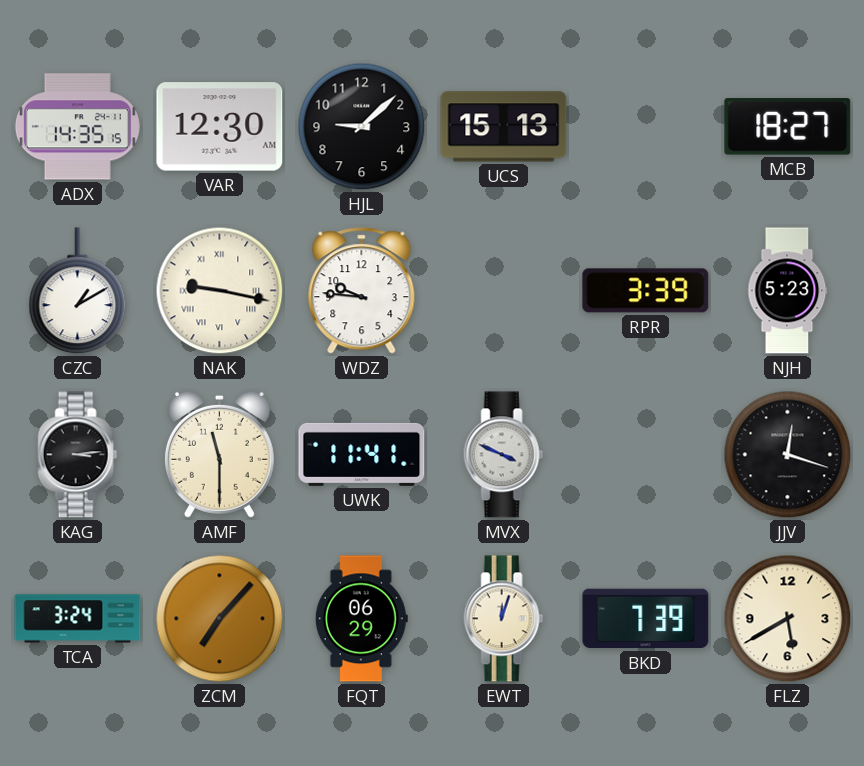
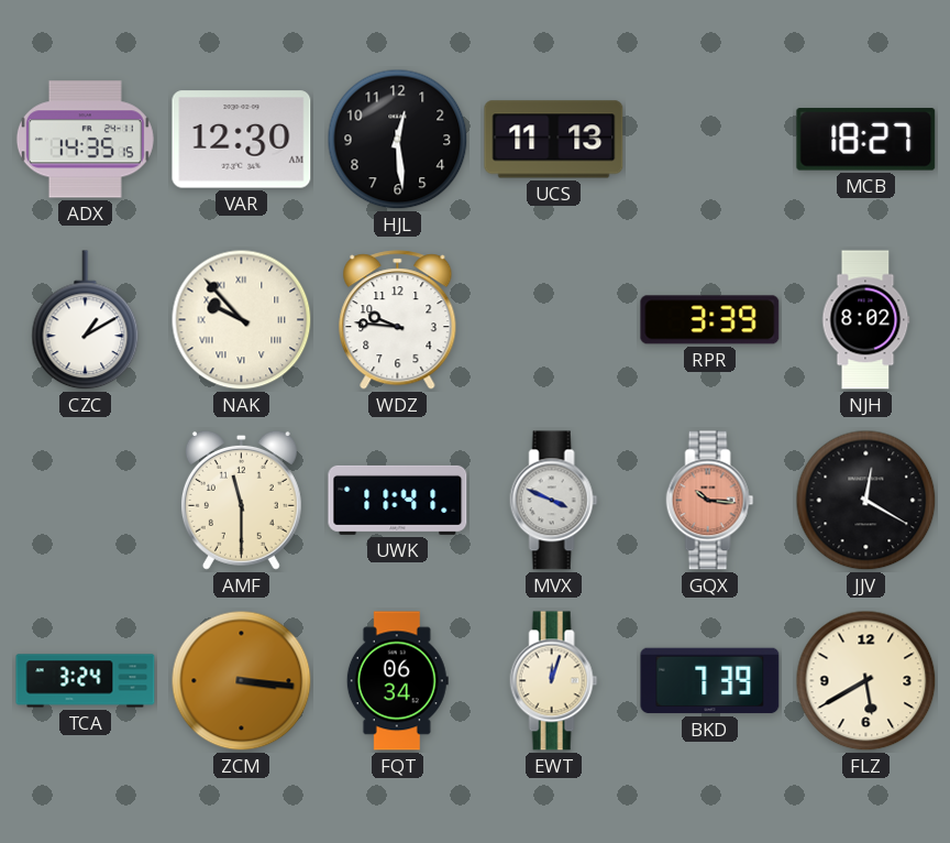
HJL: 9:08 -> 12:29
UCS: 15:13 -> 11:13
NAK: 9:17 -> 9:53
NJH: 5:23 -> 8:02
KAG: 3:14 -> none
GQX: none -> 10:16
JJV: 12:18 -> 12:20
ZCM: 7:07 -> 3:16
FQT: 06:29 -> 06:34
